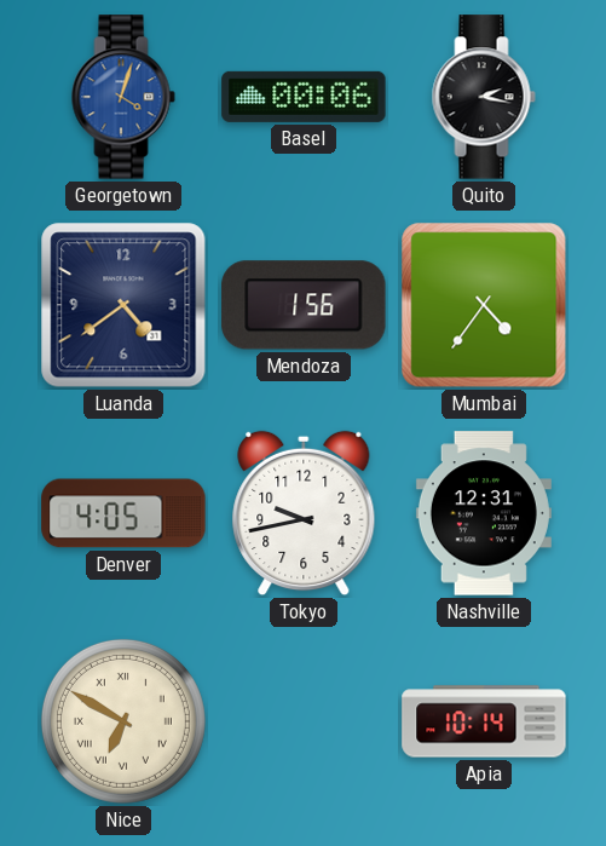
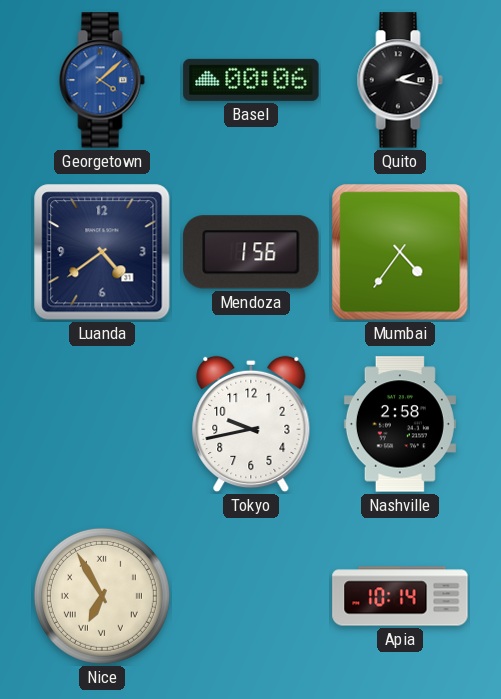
Georgetown: 4:03 -> 4:08
Denver: 4:05 -> none
Nashville: 12:31 -> 2:58
Nice: 6:50 -> 6:55
